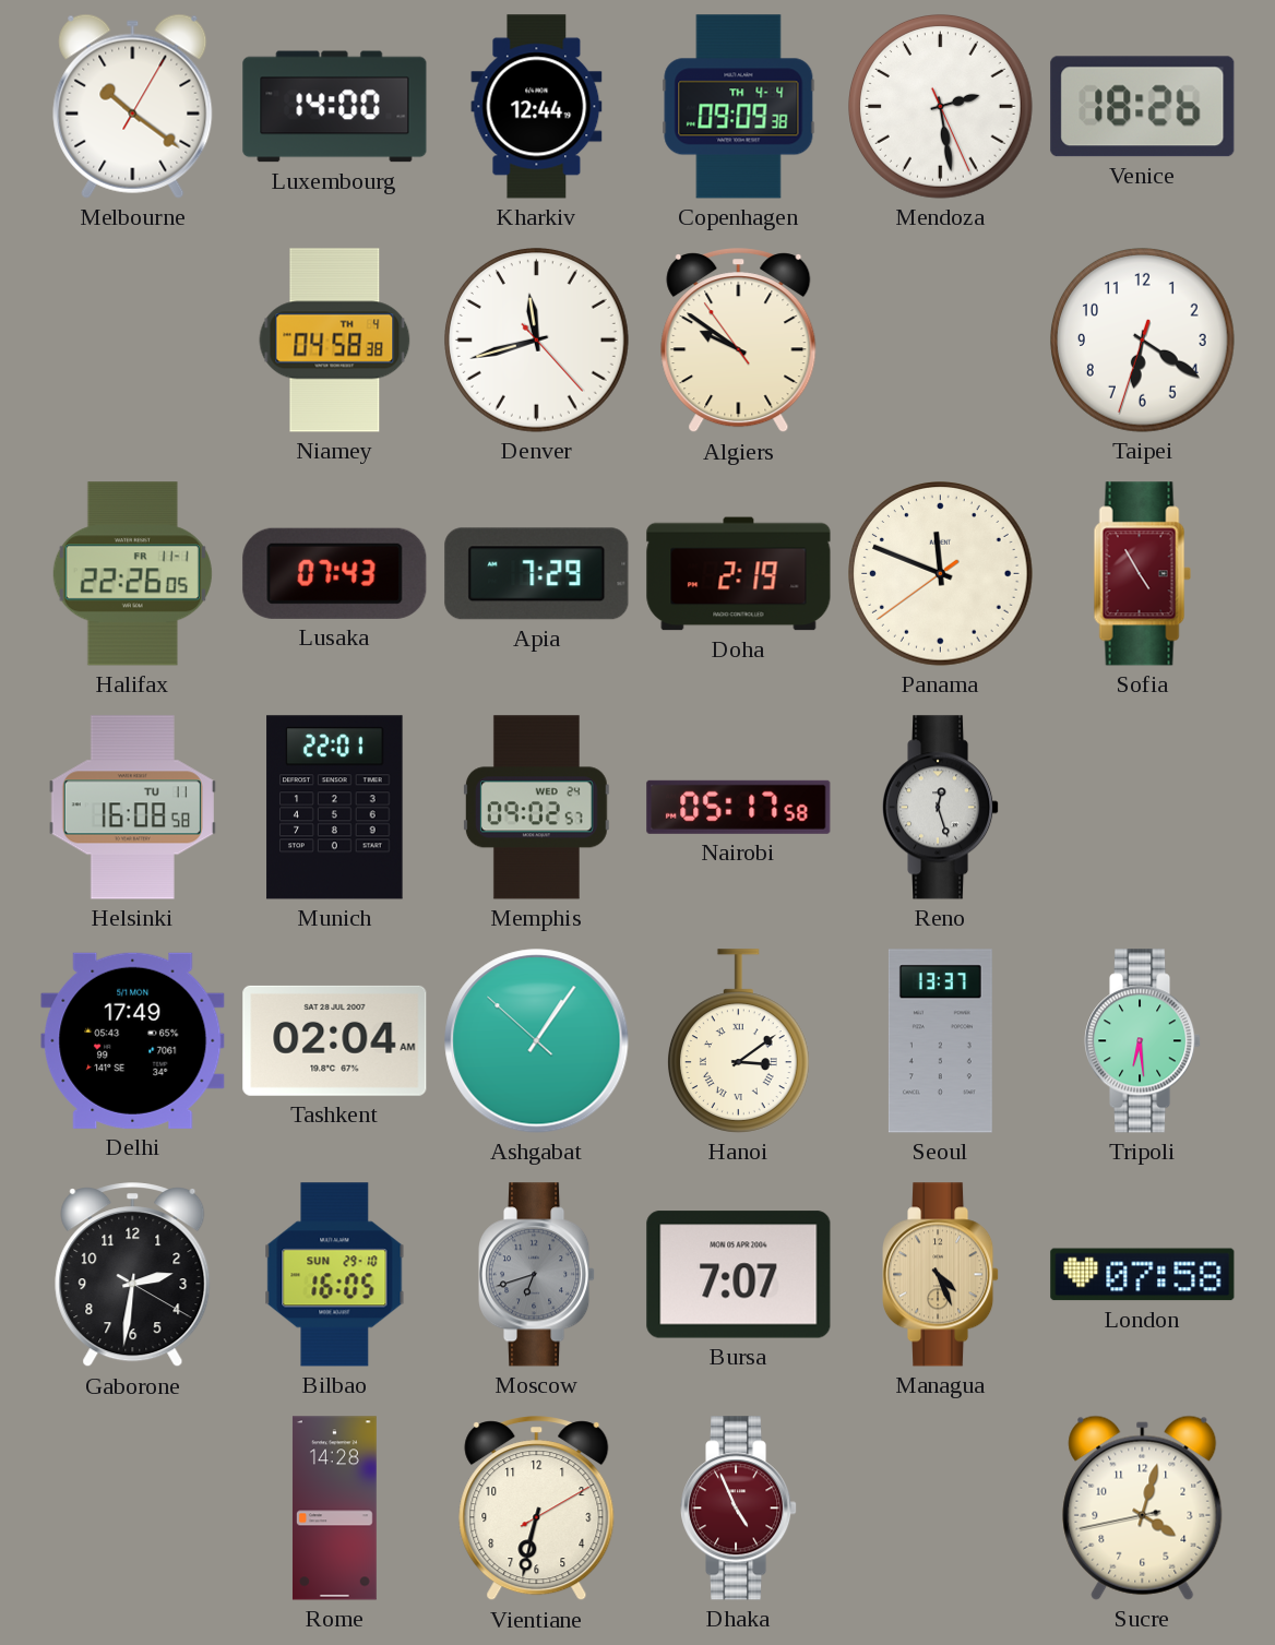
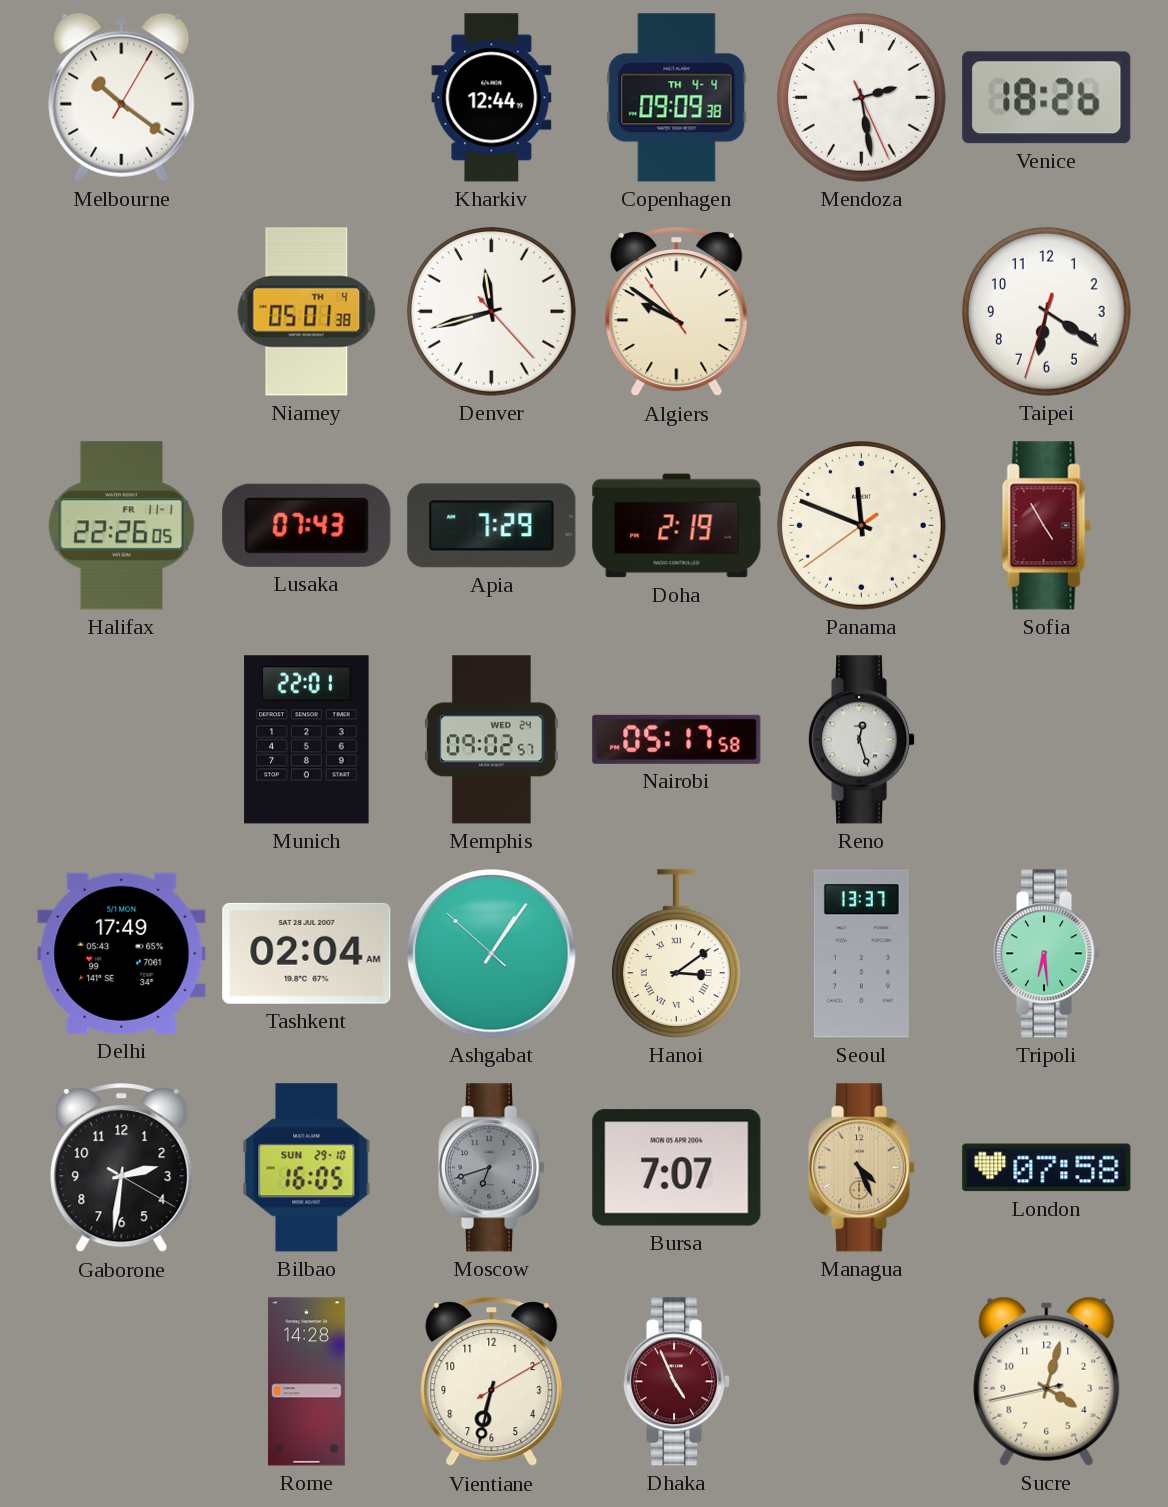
Luxembourg: 14:00 -> none
Niamey: 04:58 -> 05:01
Helsinki: 16:08 -> none
